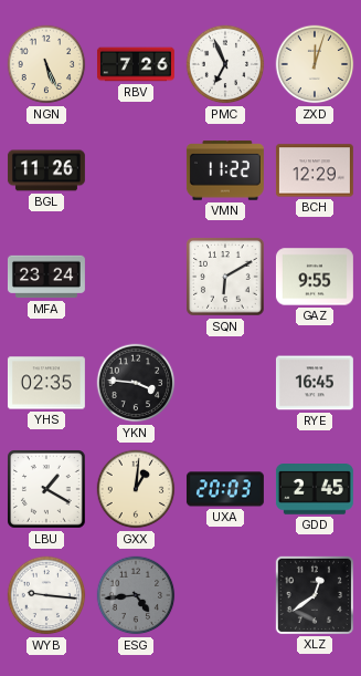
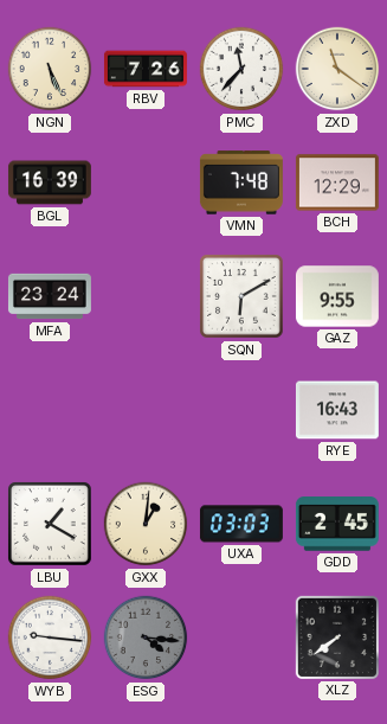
PMC: 6:56 -> 11:37
ZXD: 12:03 -> 11:21
BGL: 11:26 -> 16:39
VMN: 11:22 -> 7:48
YHS: 02:35 -> none
YKN: 3:46 -> none
RYE: 16:45 -> 16:43
UXA: 20:03 -> 03:03
ESG: 4:44 -> 4:16
XLZ: 12:39 -> 7:39
